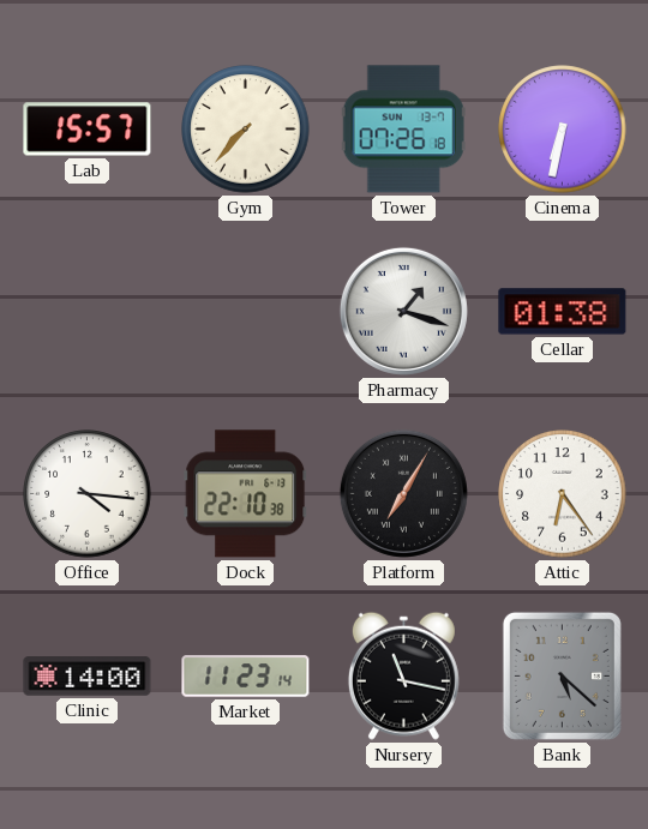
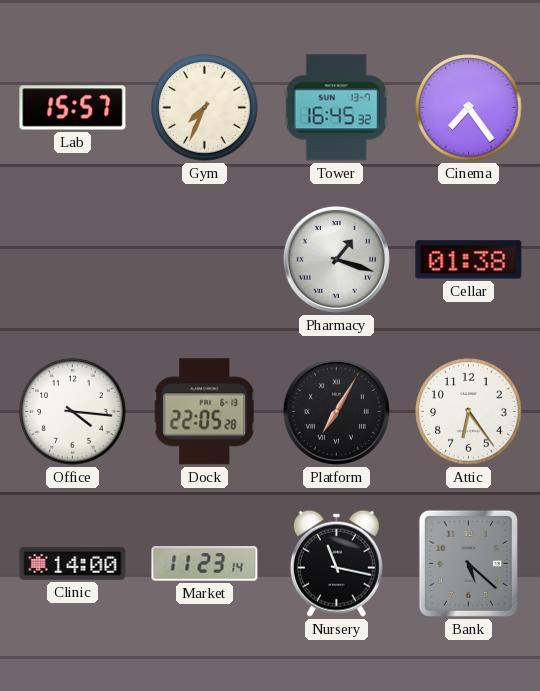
Gym: 7:37 -> 7:34
Tower: 07:26 -> 16:45
Cinema: 6:32 -> 7:24
Dock: 22:10 -> 22:05
